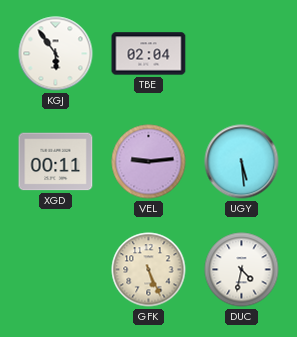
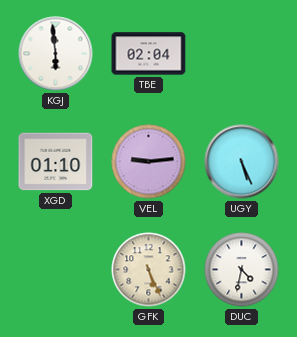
KGJ: 5:54 -> 5:59
XGD: 00:11 -> 01:10
UGY: 5:29 -> 5:26
